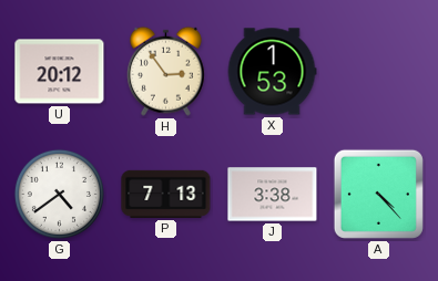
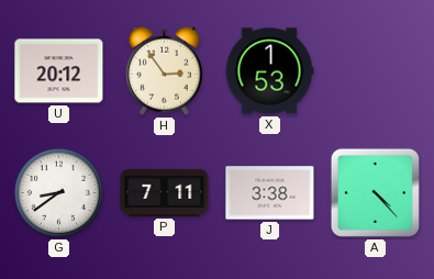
G: 4:39 -> 8:39
P: 7:13 -> 7:11
